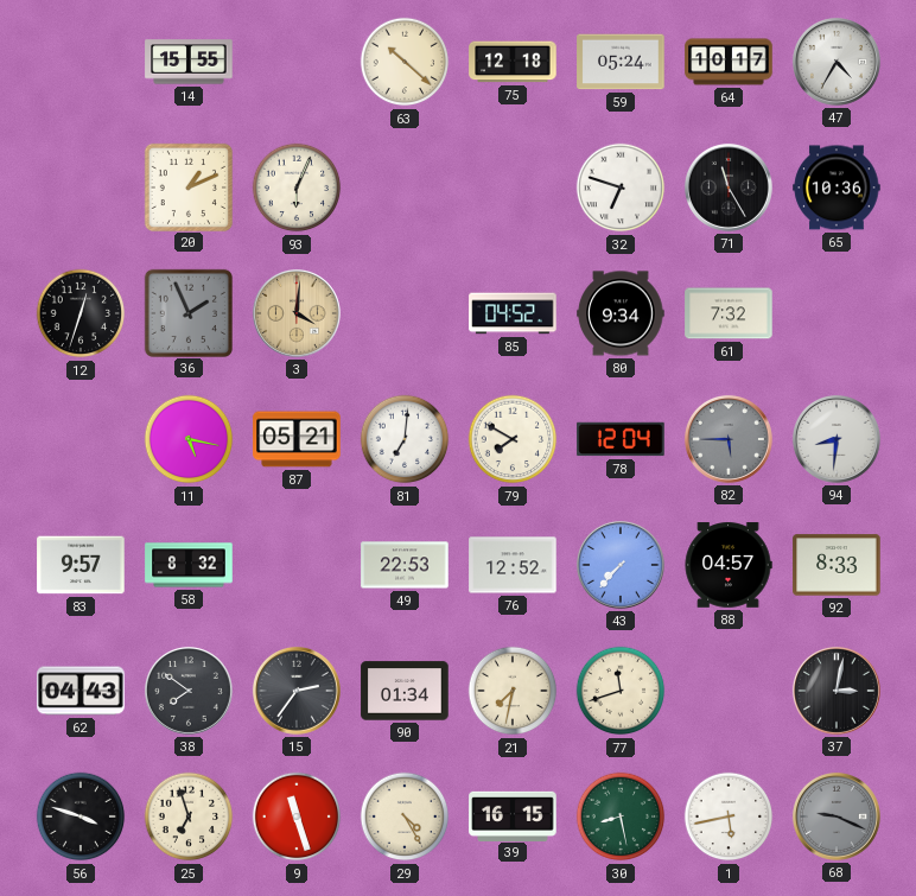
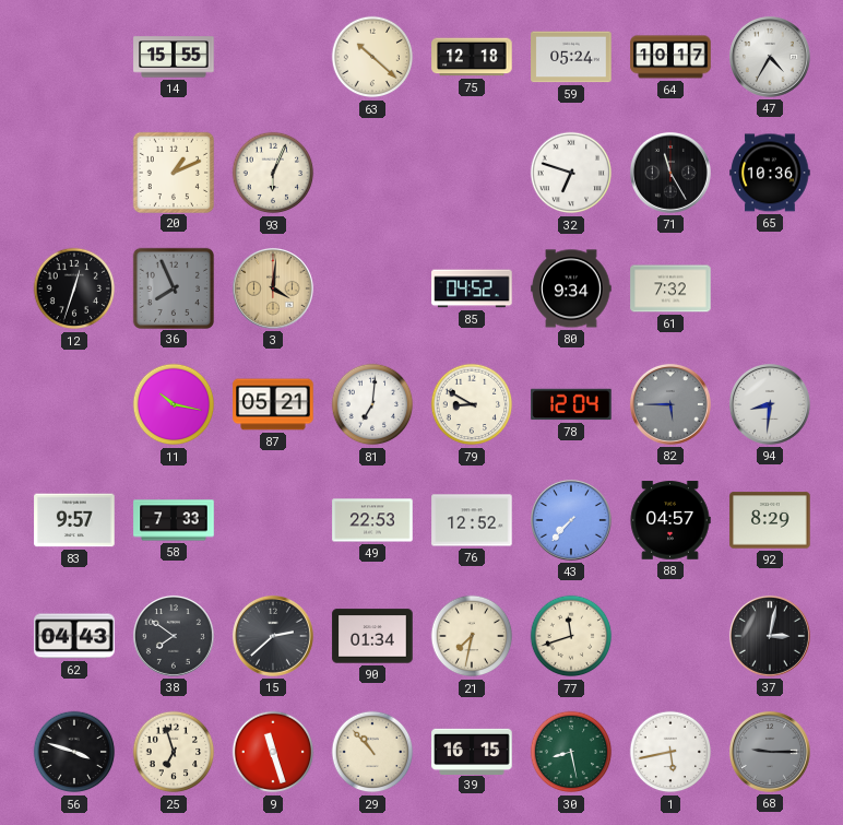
36: 1:56 -> 7:56
11: 5:17 -> 10:17
79: 7:50 -> 8:50
58: 8:32 -> 7:33
92: 8:33 -> 8:29
15: 2:36 -> 2:38
29: 4:25 -> 10:53
68: 9:19 -> 9:15
